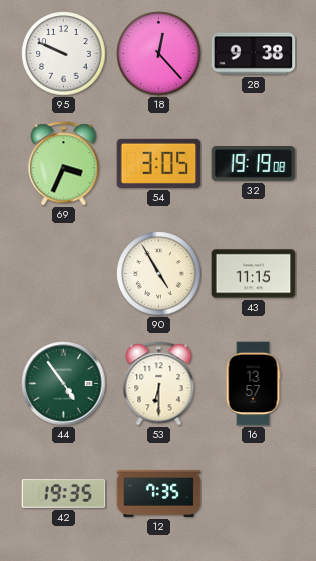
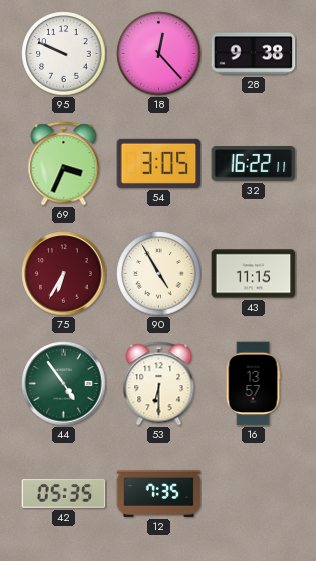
32: 19:19 -> 16:22
75: none -> 6:35
42: 19:35 -> 05:35
